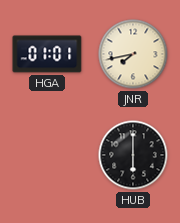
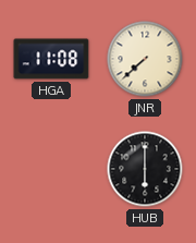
HGA: 01:01 -> 11:08
JNR: 7:43 -> 7:38
